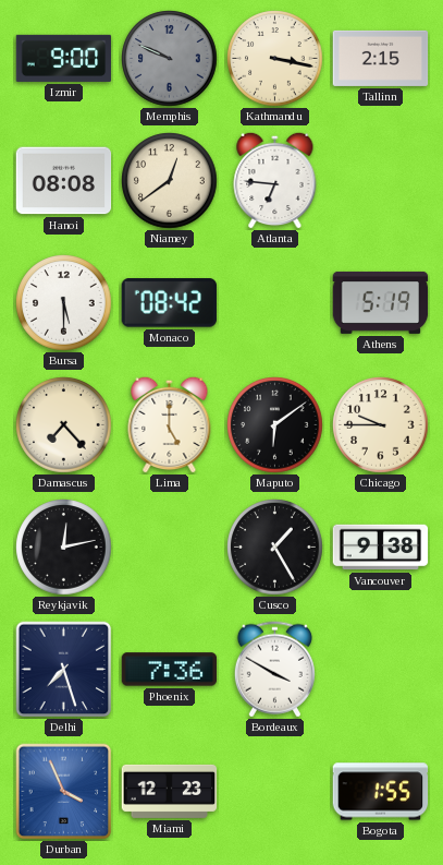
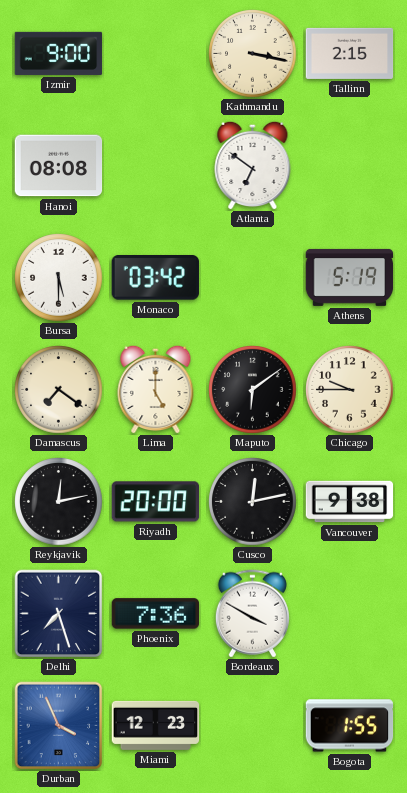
Memphis: 9:49 -> none
Niamey: 12:39 -> none
Atlanta: 6:46 -> 6:51
Monaco: 08:42 -> 03:42
Damascus: 7:23 -> 7:21
Riyadh: none -> 20:00
Cusco: 1:25 -> 12:13
